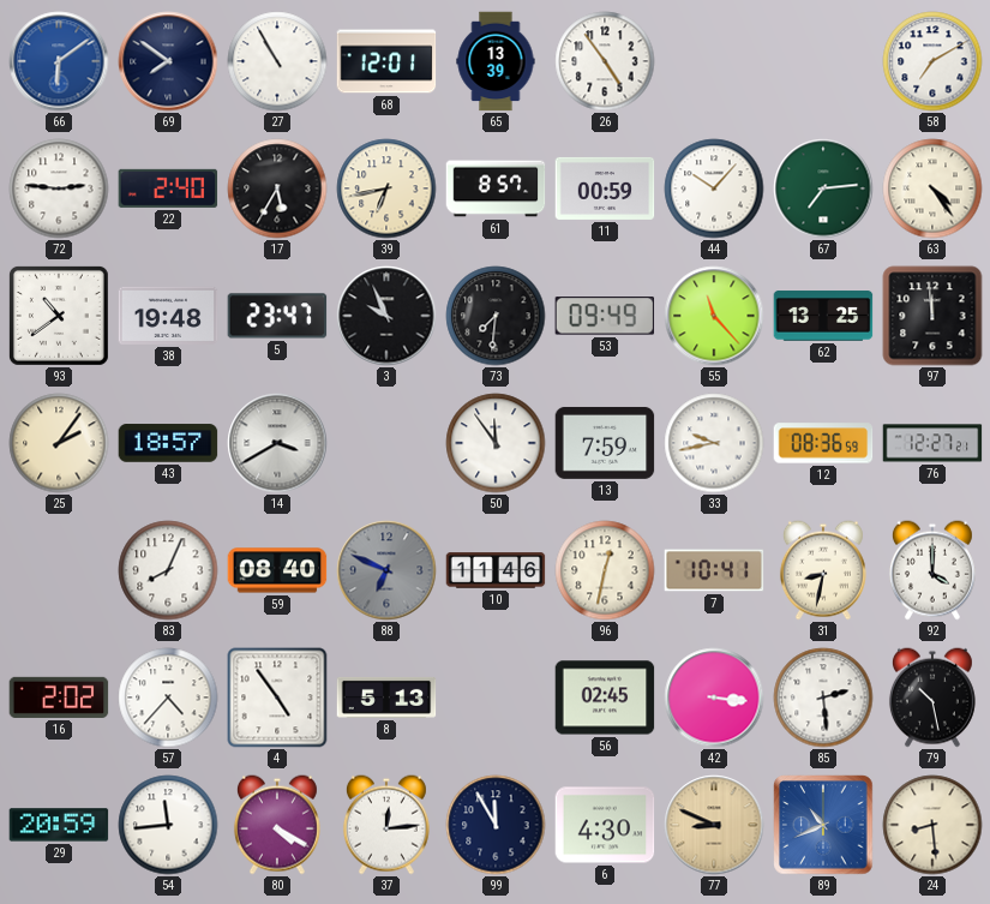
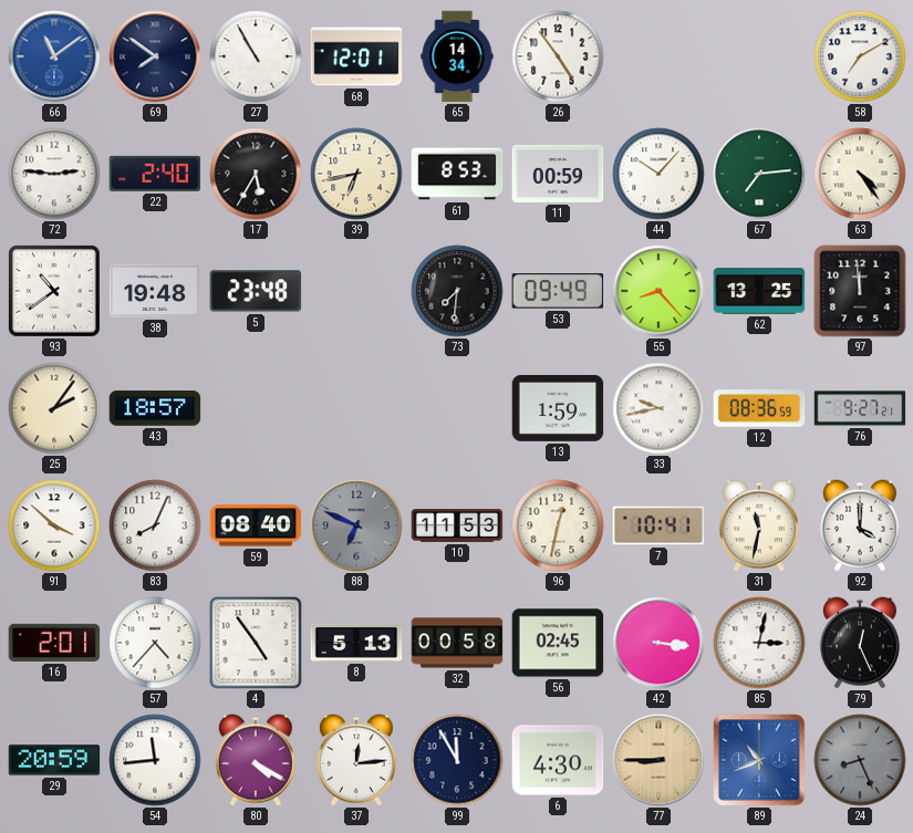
66: 6:09 -> 11:09
65: 13:39 -> 14:34
61: 8:57 -> 8:53
5: 23:47 -> 23:48
3: 9:56 -> none
55: 11:23 -> 8:23
14: 3:40 -> none
50: 11:54 -> none
13: 7:59 -> 1:59
76: 12:27 -> 9:27
91: none -> 3:52
10: 11:46 -> 11:53
31: 8:32 -> 11:32
16: 2:02 -> 2:01
32: none -> 00:58
85: 2:29 -> 3:02
79: 10:28 -> 12:26
77: 8:49 -> 8:45
24: 8:29 -> 8:26
24 dial: cream -> grey
